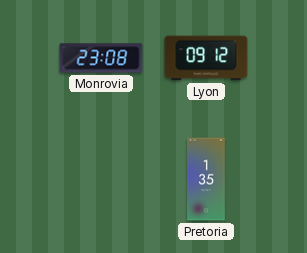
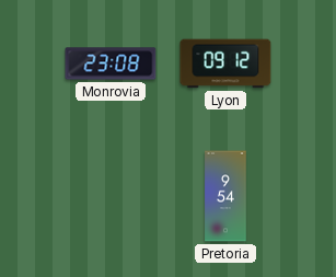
Pretoria: 1:35 -> 9:54
